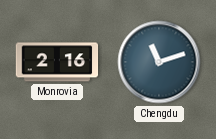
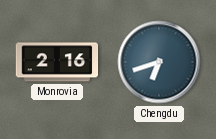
Chengdu: 11:12 -> 6:42
